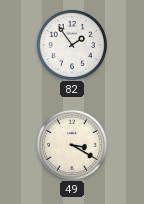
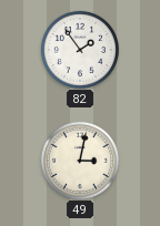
49: 3:20 -> 3:02
